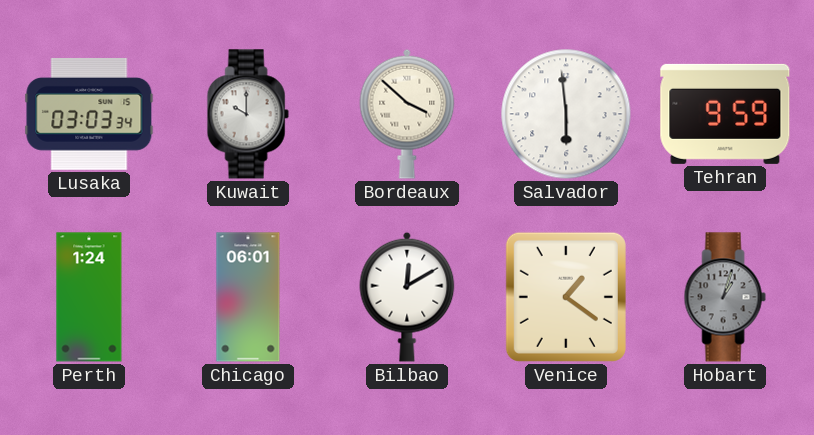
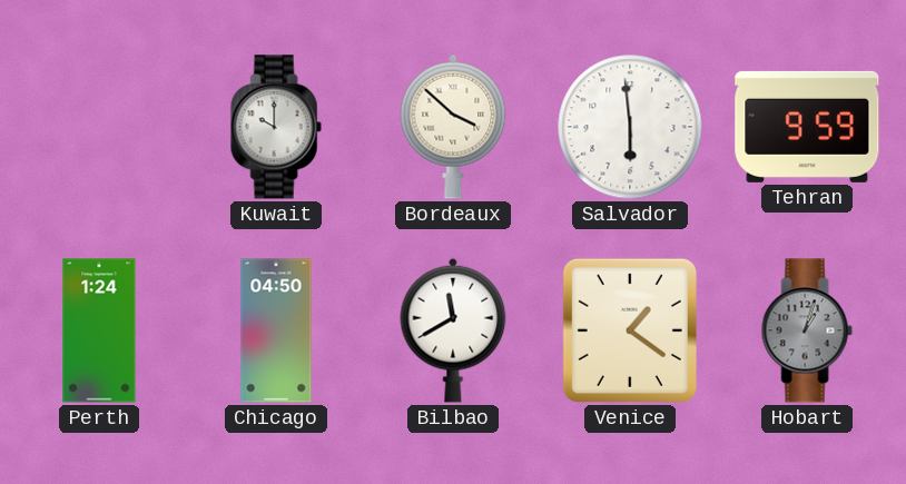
Lusaka: 03:03 -> none
Chicago: 06:01 -> 04:50
Bilbao: 12:10 -> 11:40
